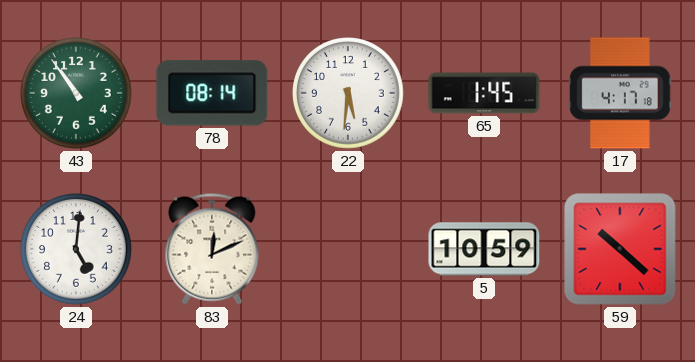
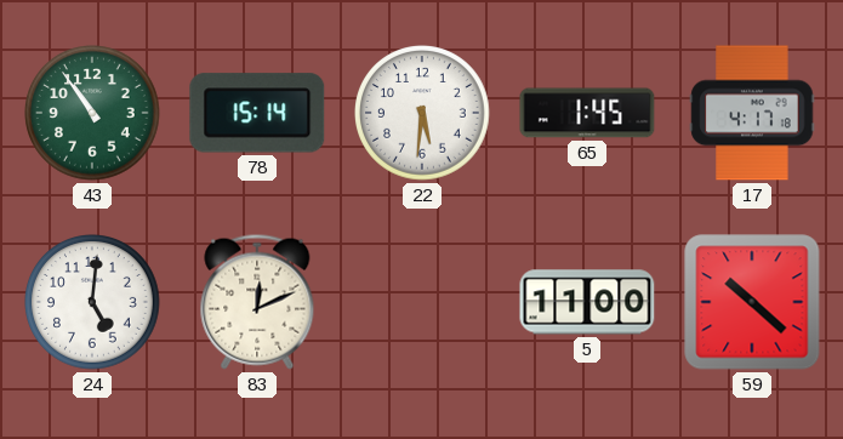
78: 08:14 -> 15:14
5: 10:59 -> 11:00
